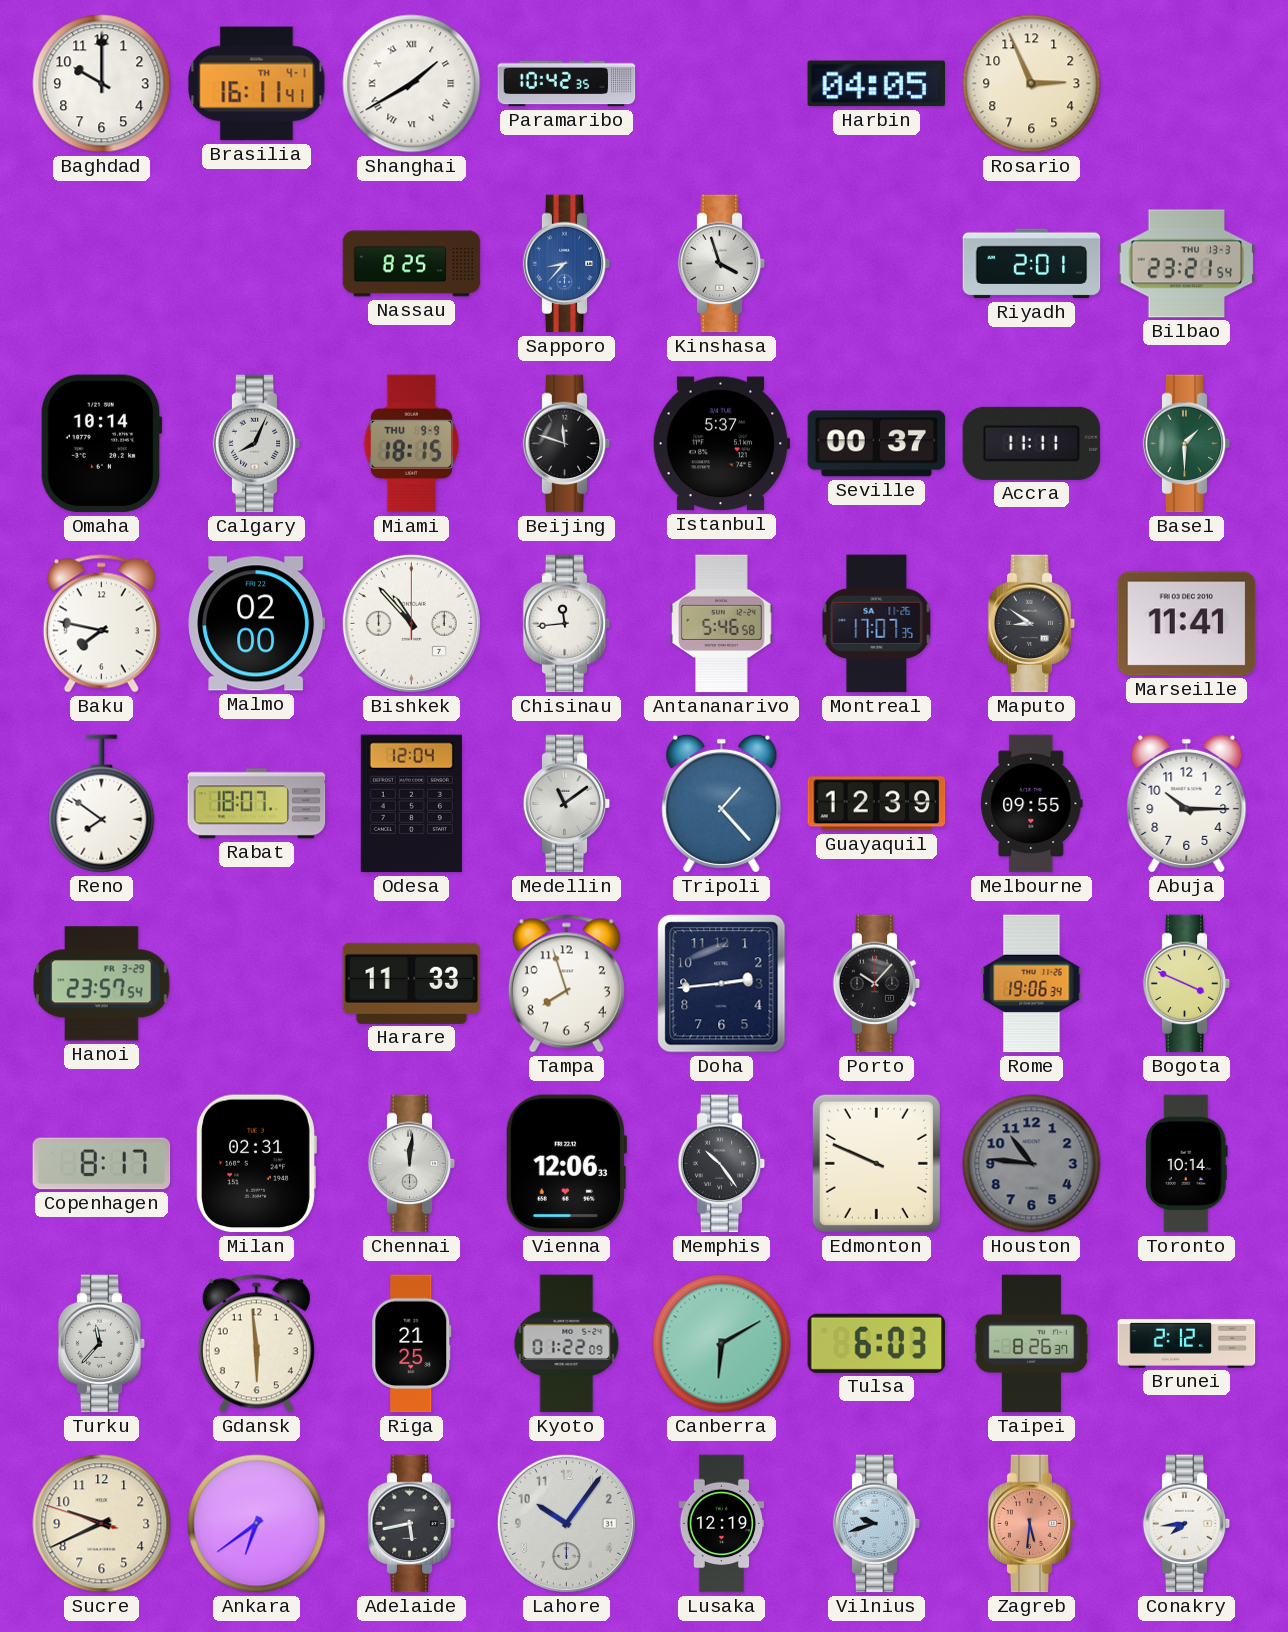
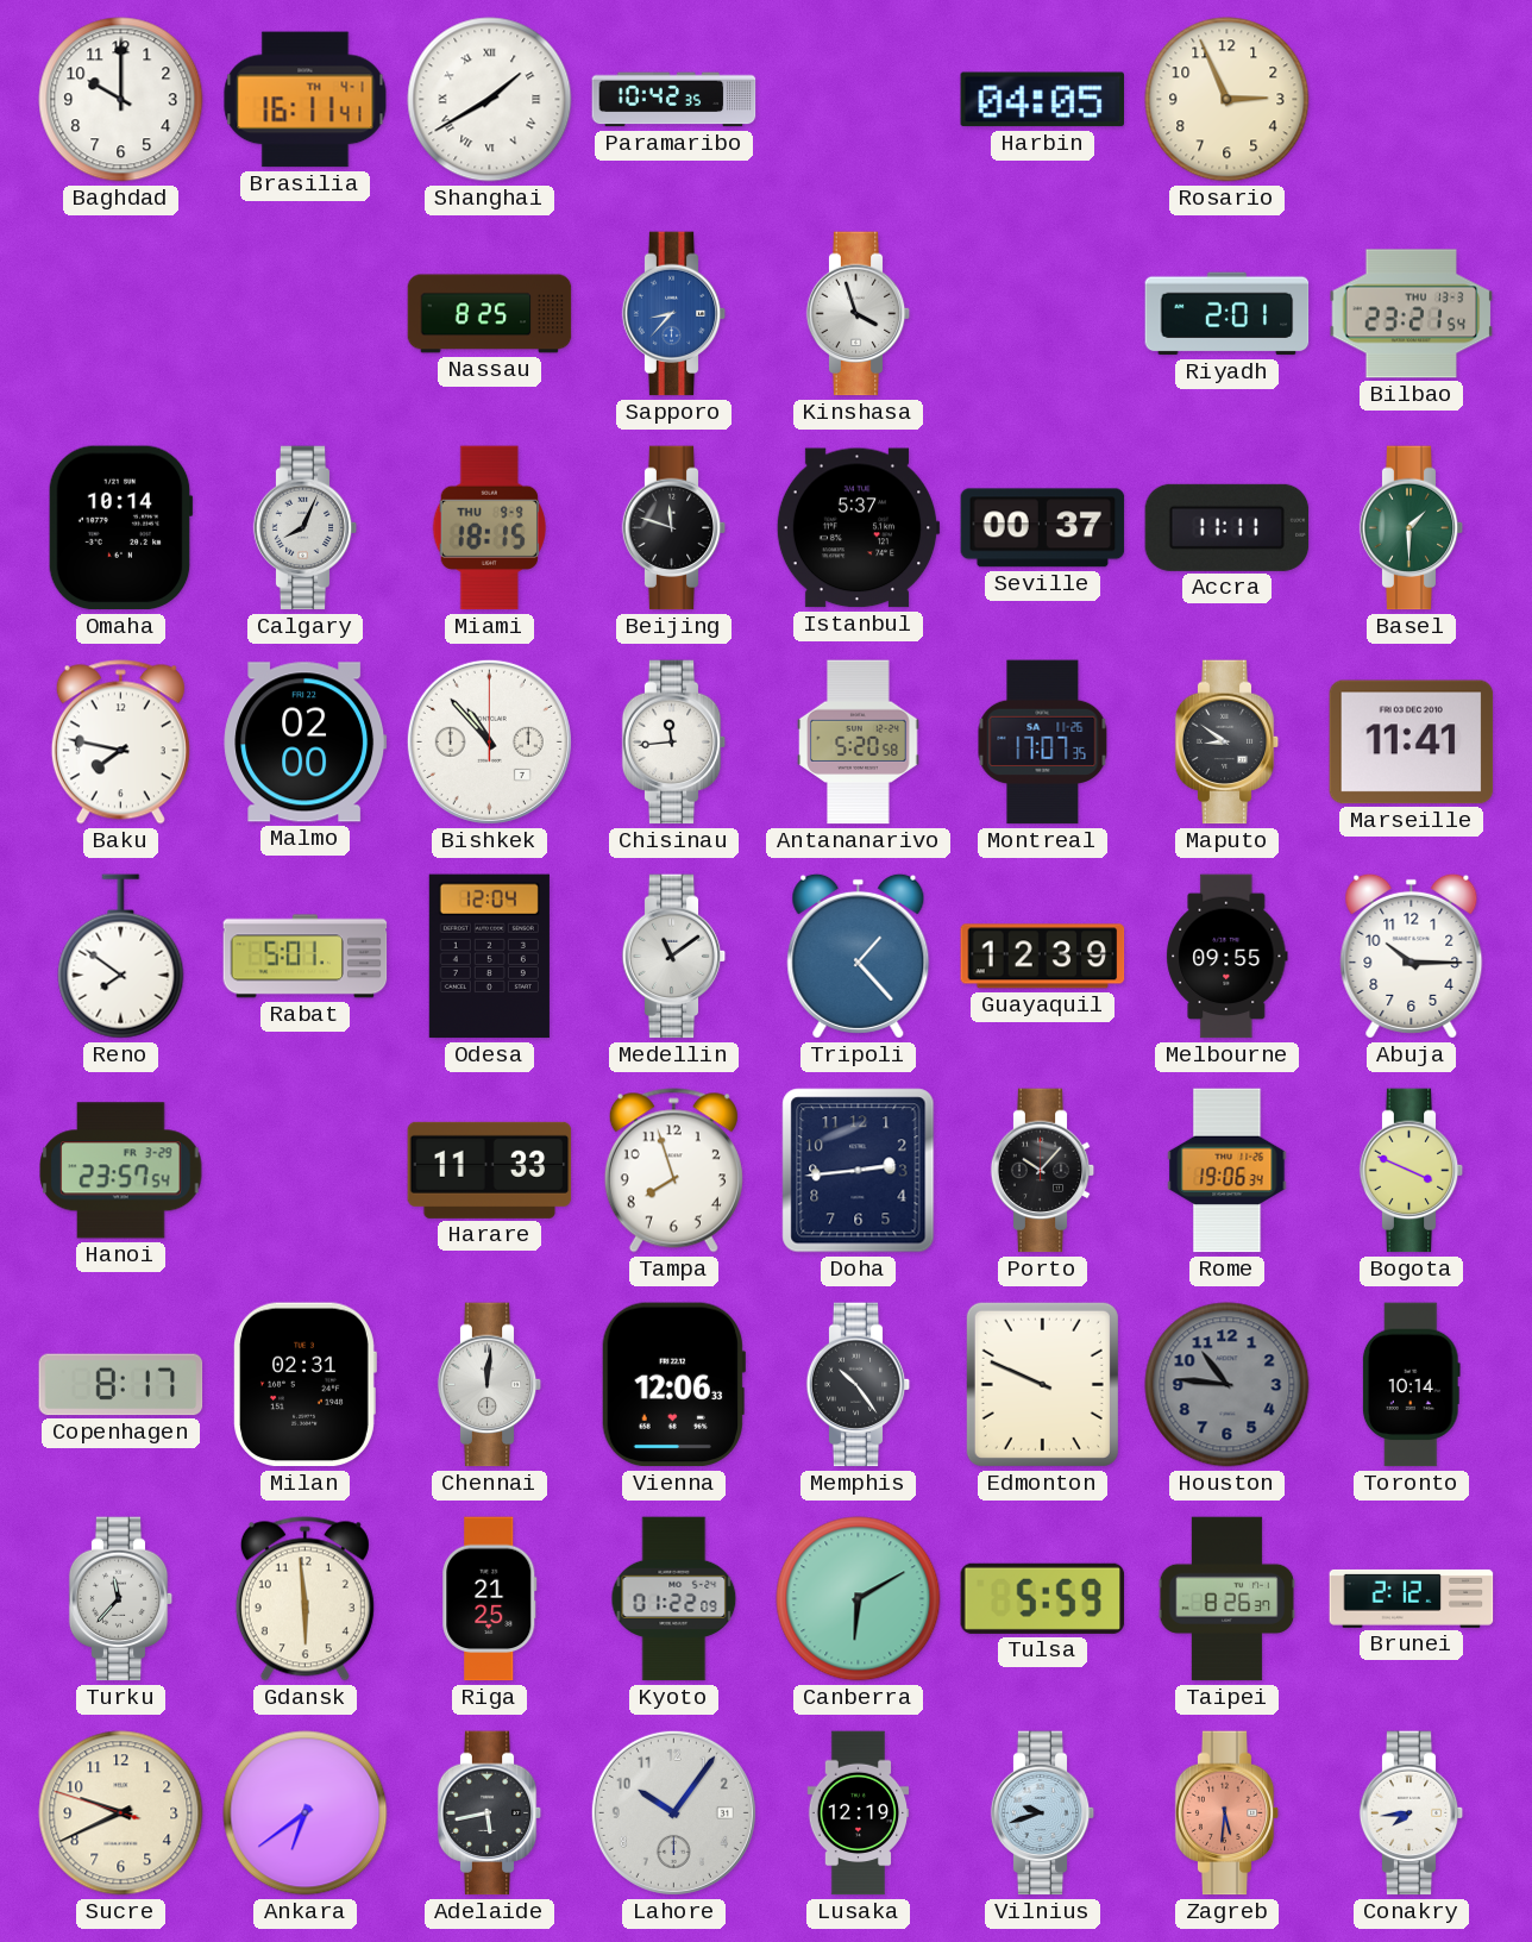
Antananarivo: 5:46 -> 5:20
Rabat: 18:07 -> 5:01
Tulsa: 6:03 -> 5:59
